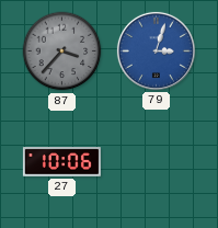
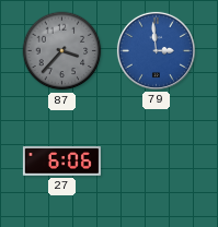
79: 3:03 -> 2:59
27: 10:06 -> 6:06
